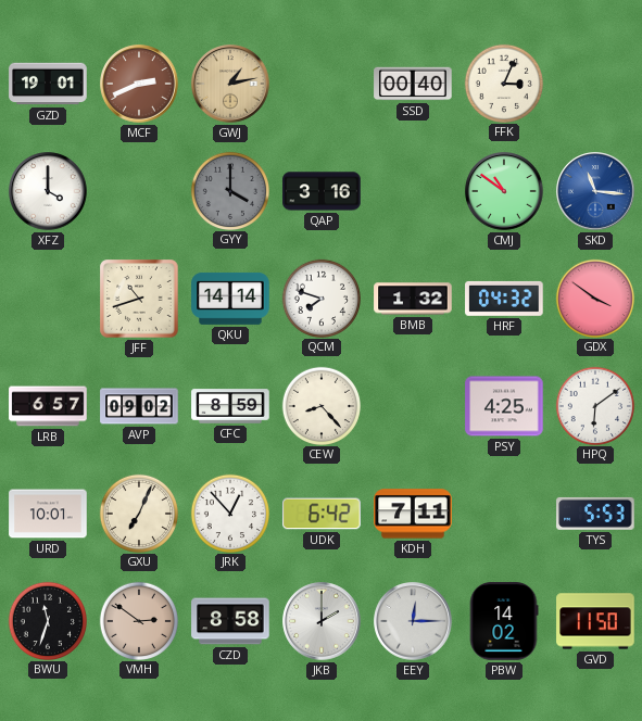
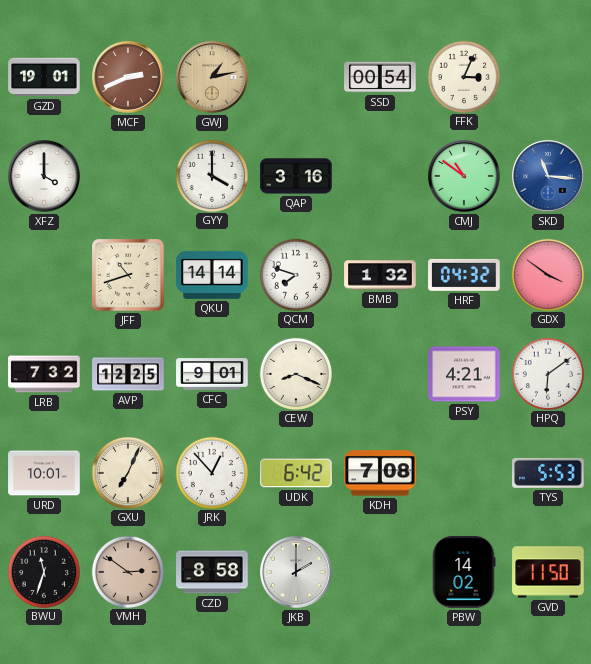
SSD: 00:40 -> 00:54
GYY dial: grey -> white
LRB: 6:57 -> 7:32
AVP: 09:02 -> 12:25
CFC: 8:59 -> 9:01
CEW: 8:23 -> 8:19
PSY: 4:25 -> 4:21
KDH: 7:11 -> 7:08
EEY: 12:15 -> none
